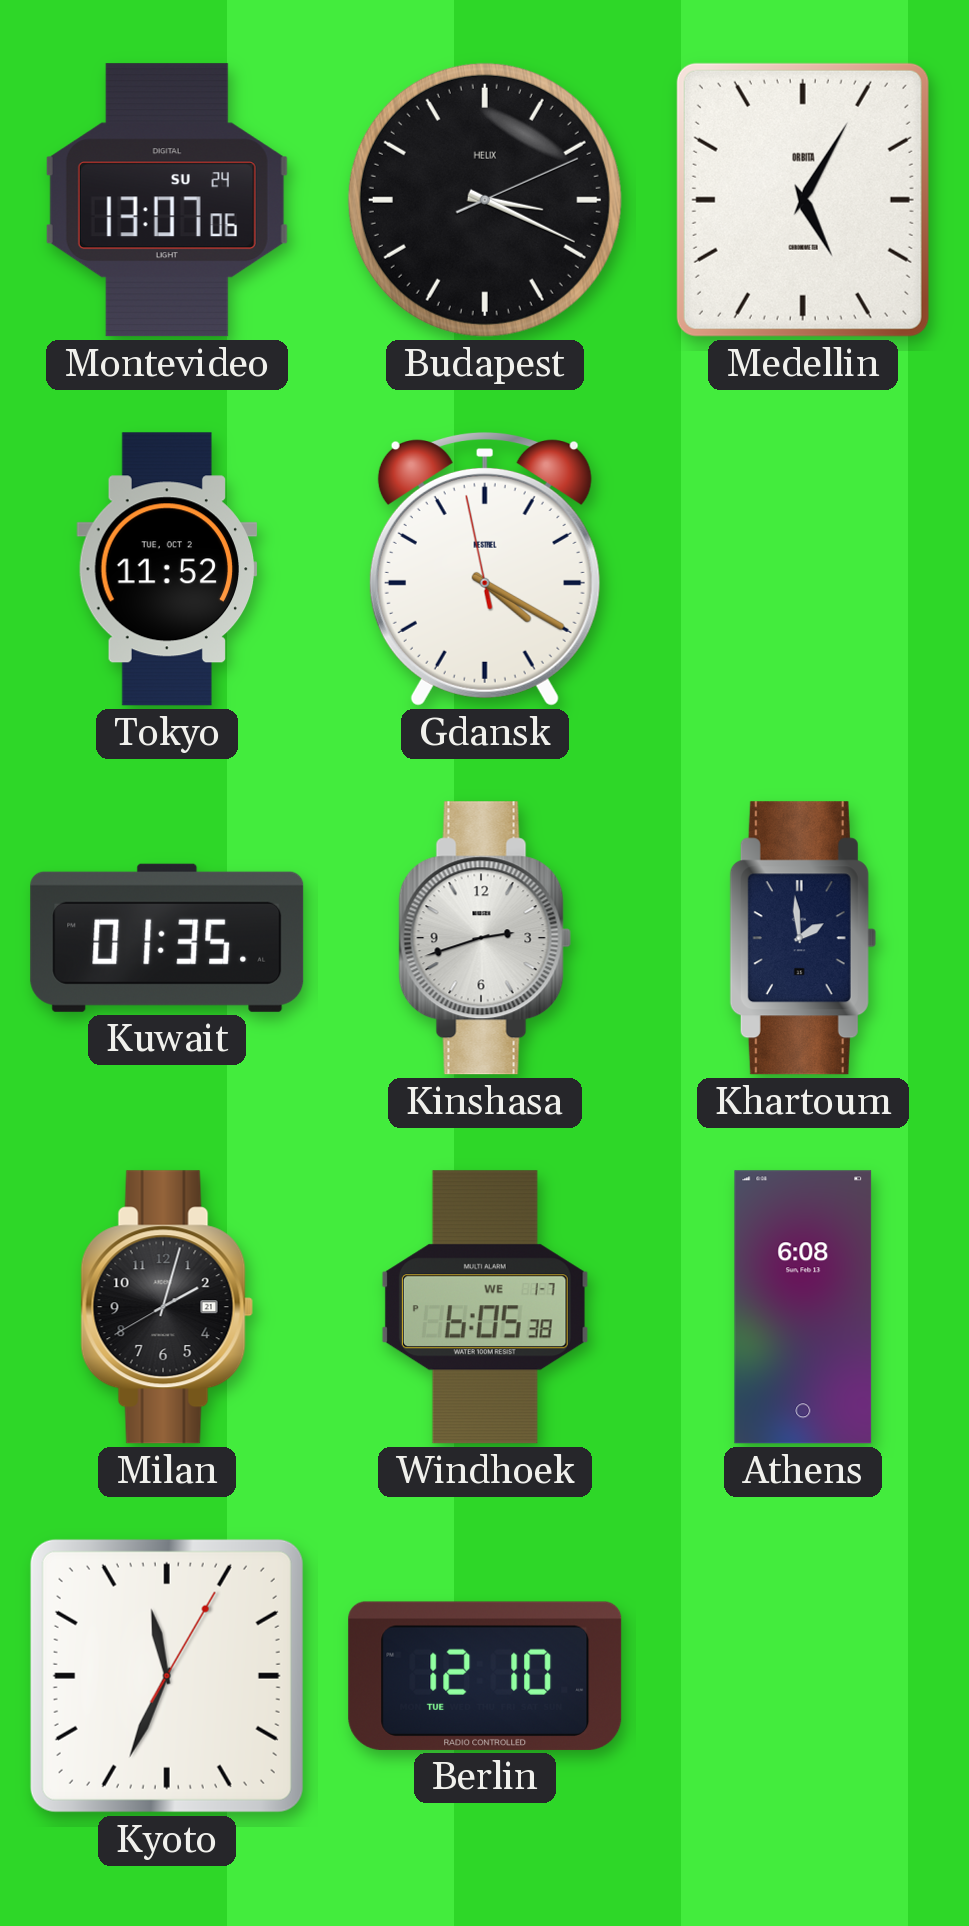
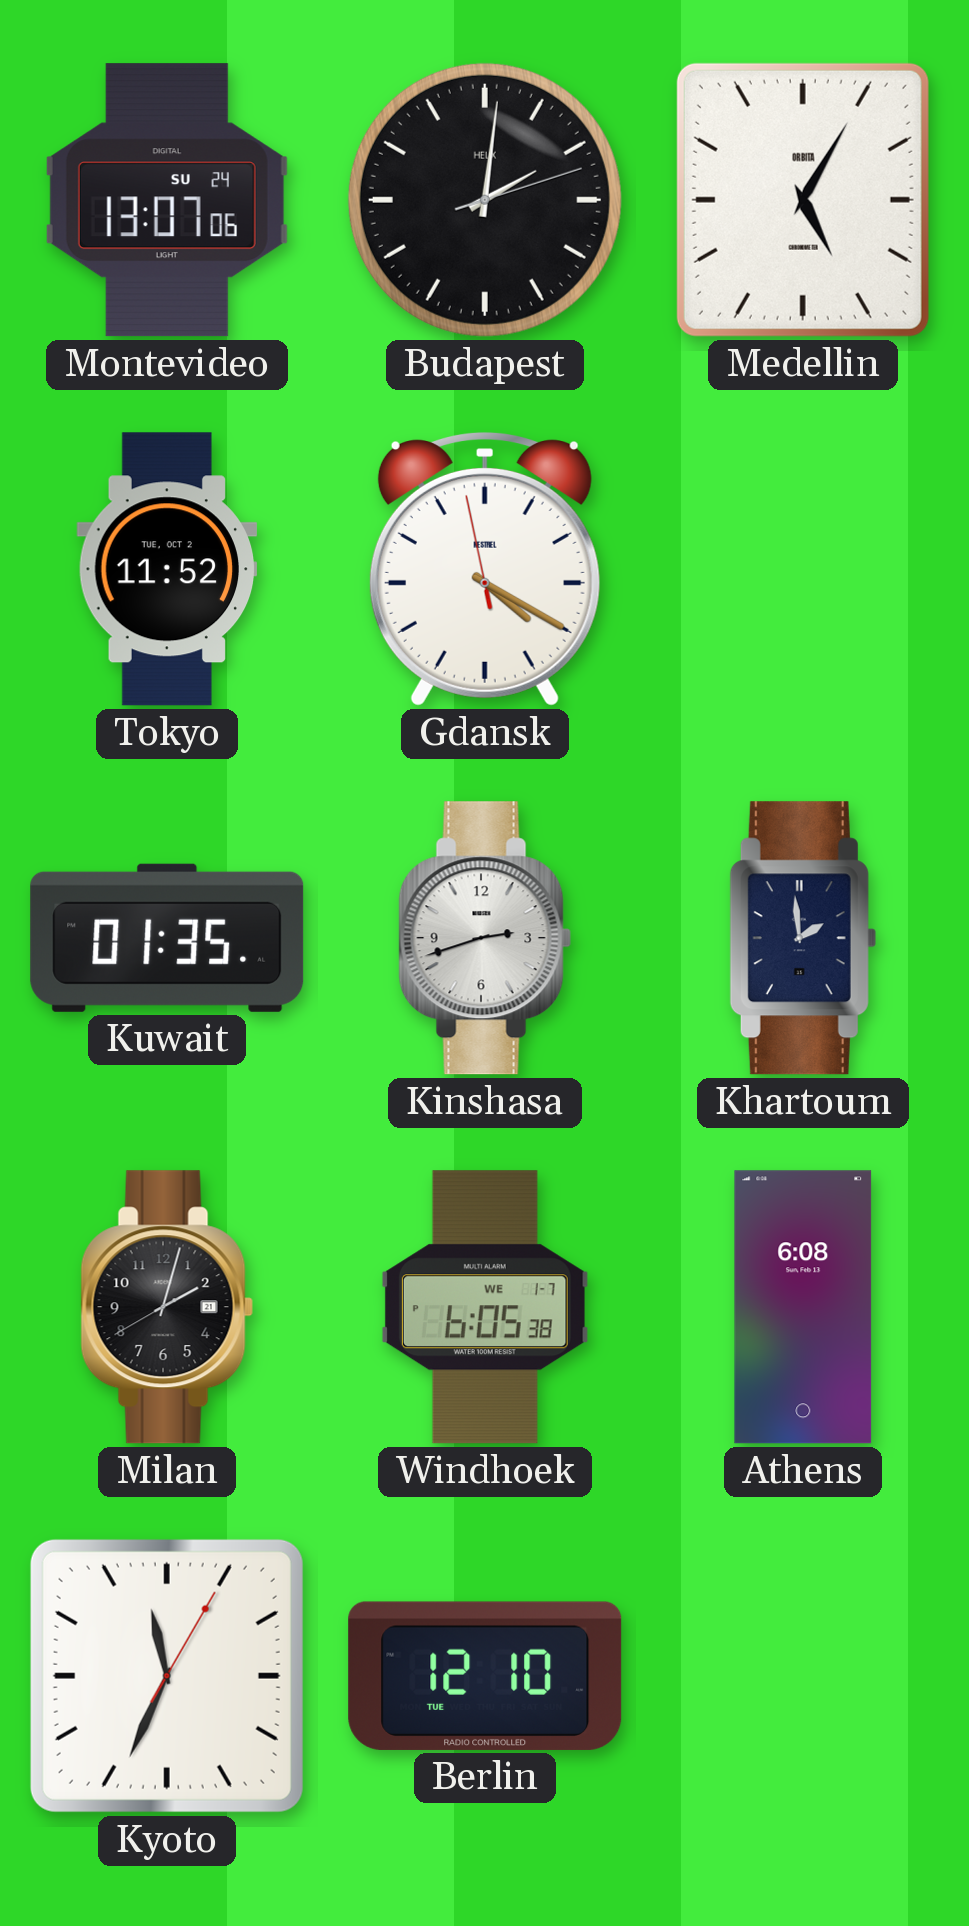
Budapest: 3:19 -> 2:01
